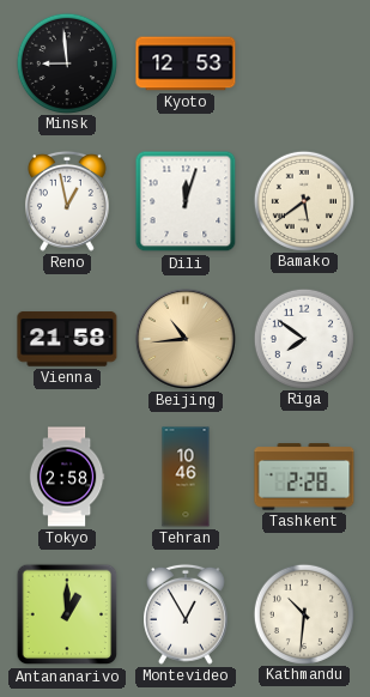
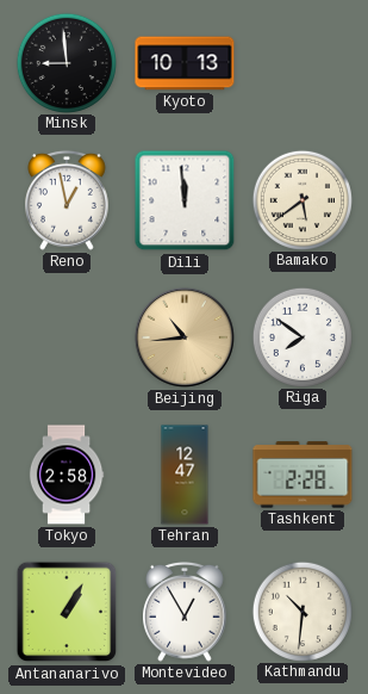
Kyoto: 12:53 -> 10:13
Dili: 12:03 -> 11:59
Vienna: 21:58 -> none
Tehran: 10:46 -> 12:47
Antananarivo: 1:00 -> 1:05
